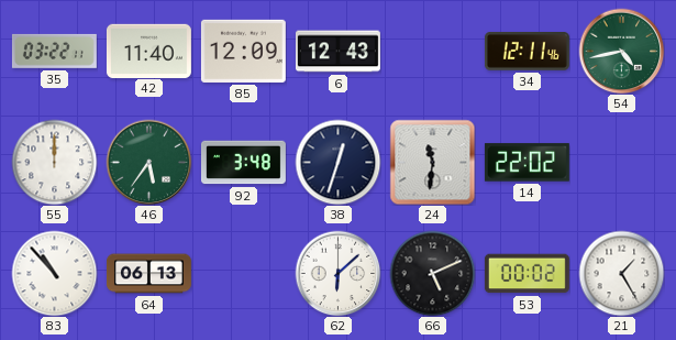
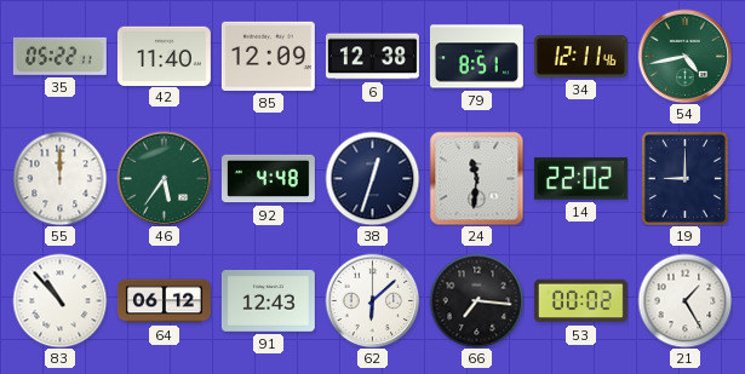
35: 03:22 -> 05:22
6: 12:43 -> 12:38
79: none -> 8:51
92: 3:48 -> 4:48
19: none -> 9:00
64: 06:13 -> 06:12
91: none -> 12:43
66: 5:11 -> 7:16
